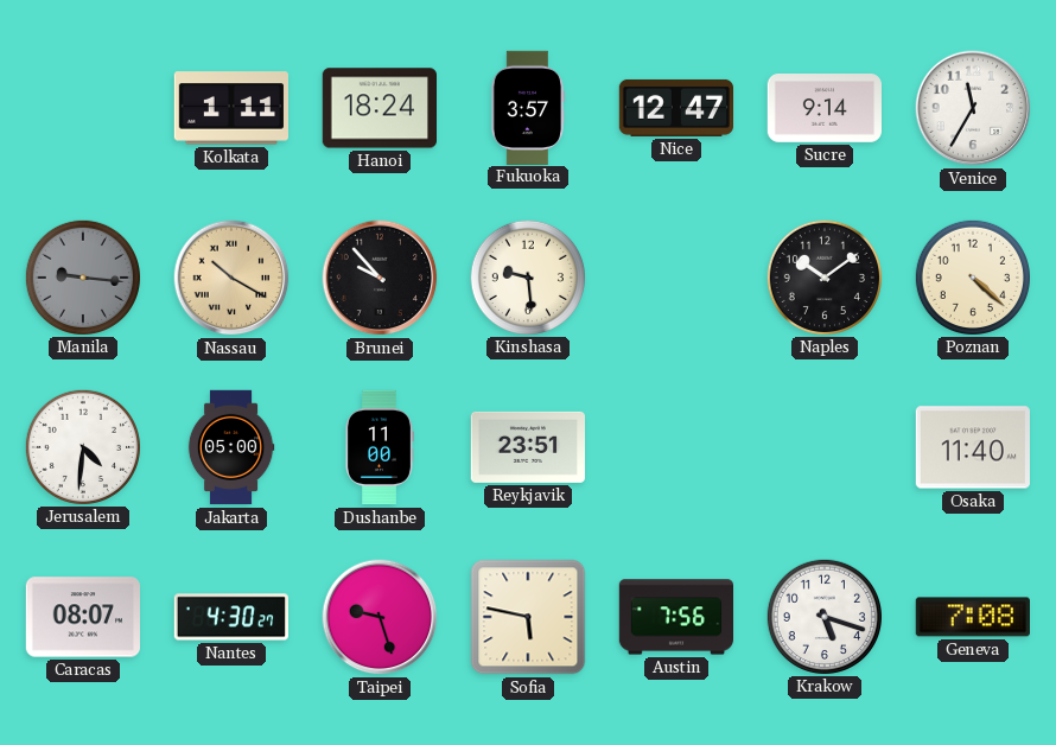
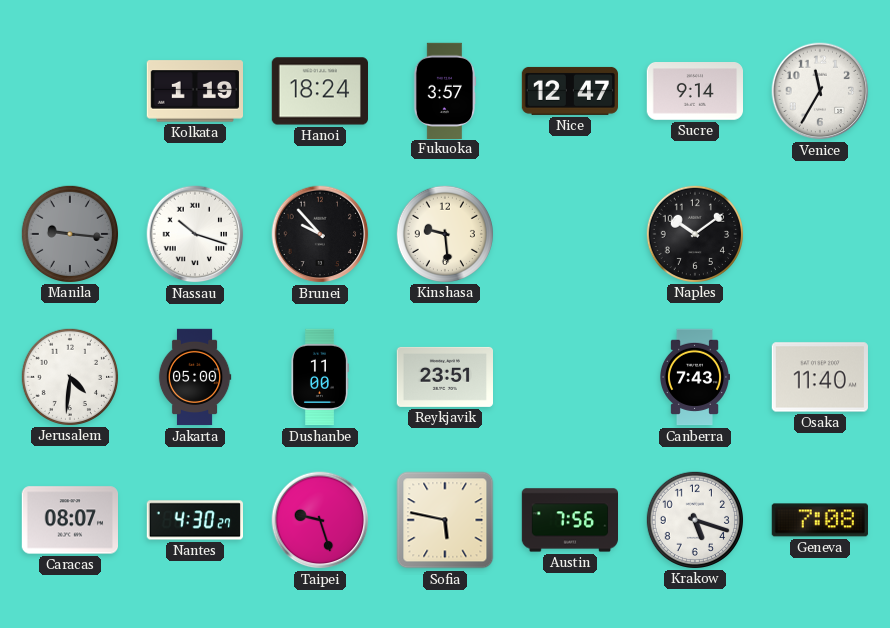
Kolkata: 1:11 -> 1:19
Nassau: 10:20 -> 10:18
Nassau dial: champagne -> white
Poznan: 4:22 -> none
Canberra: none -> 7:43
